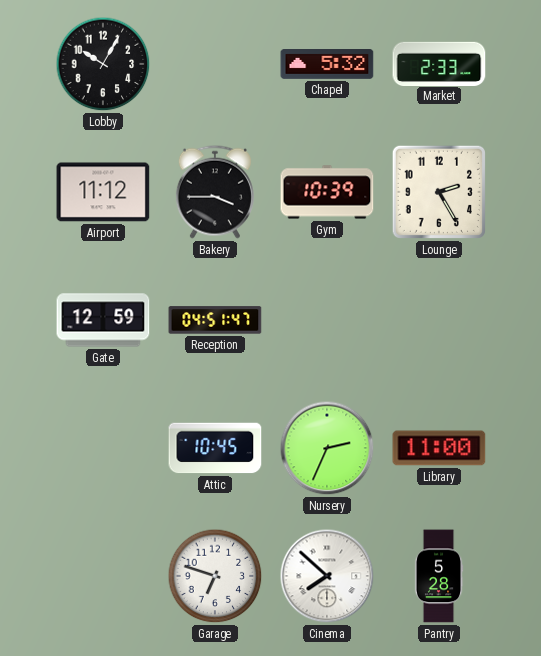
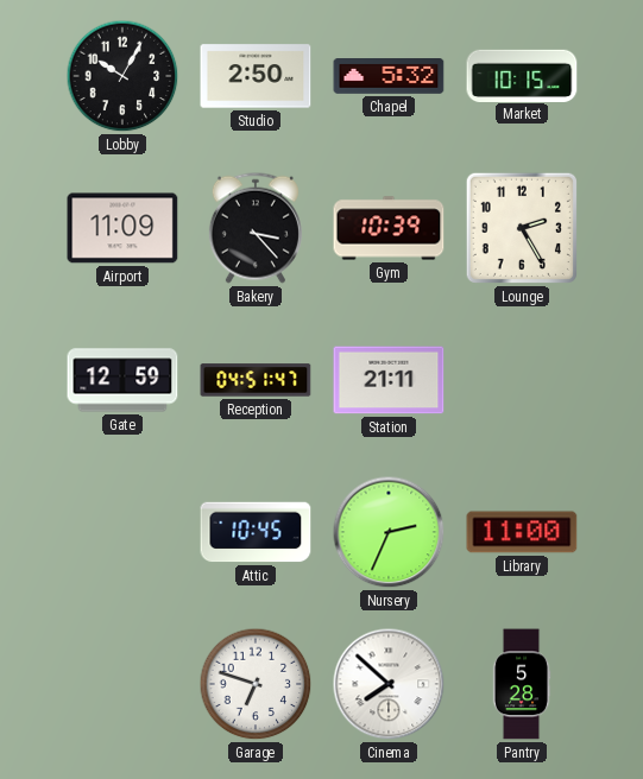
Studio: none -> 2:50
Market: 2:33 -> 10:15
Airport: 11:12 -> 11:09
Bakery: 3:45 -> 3:23
Station: none -> 21:11
